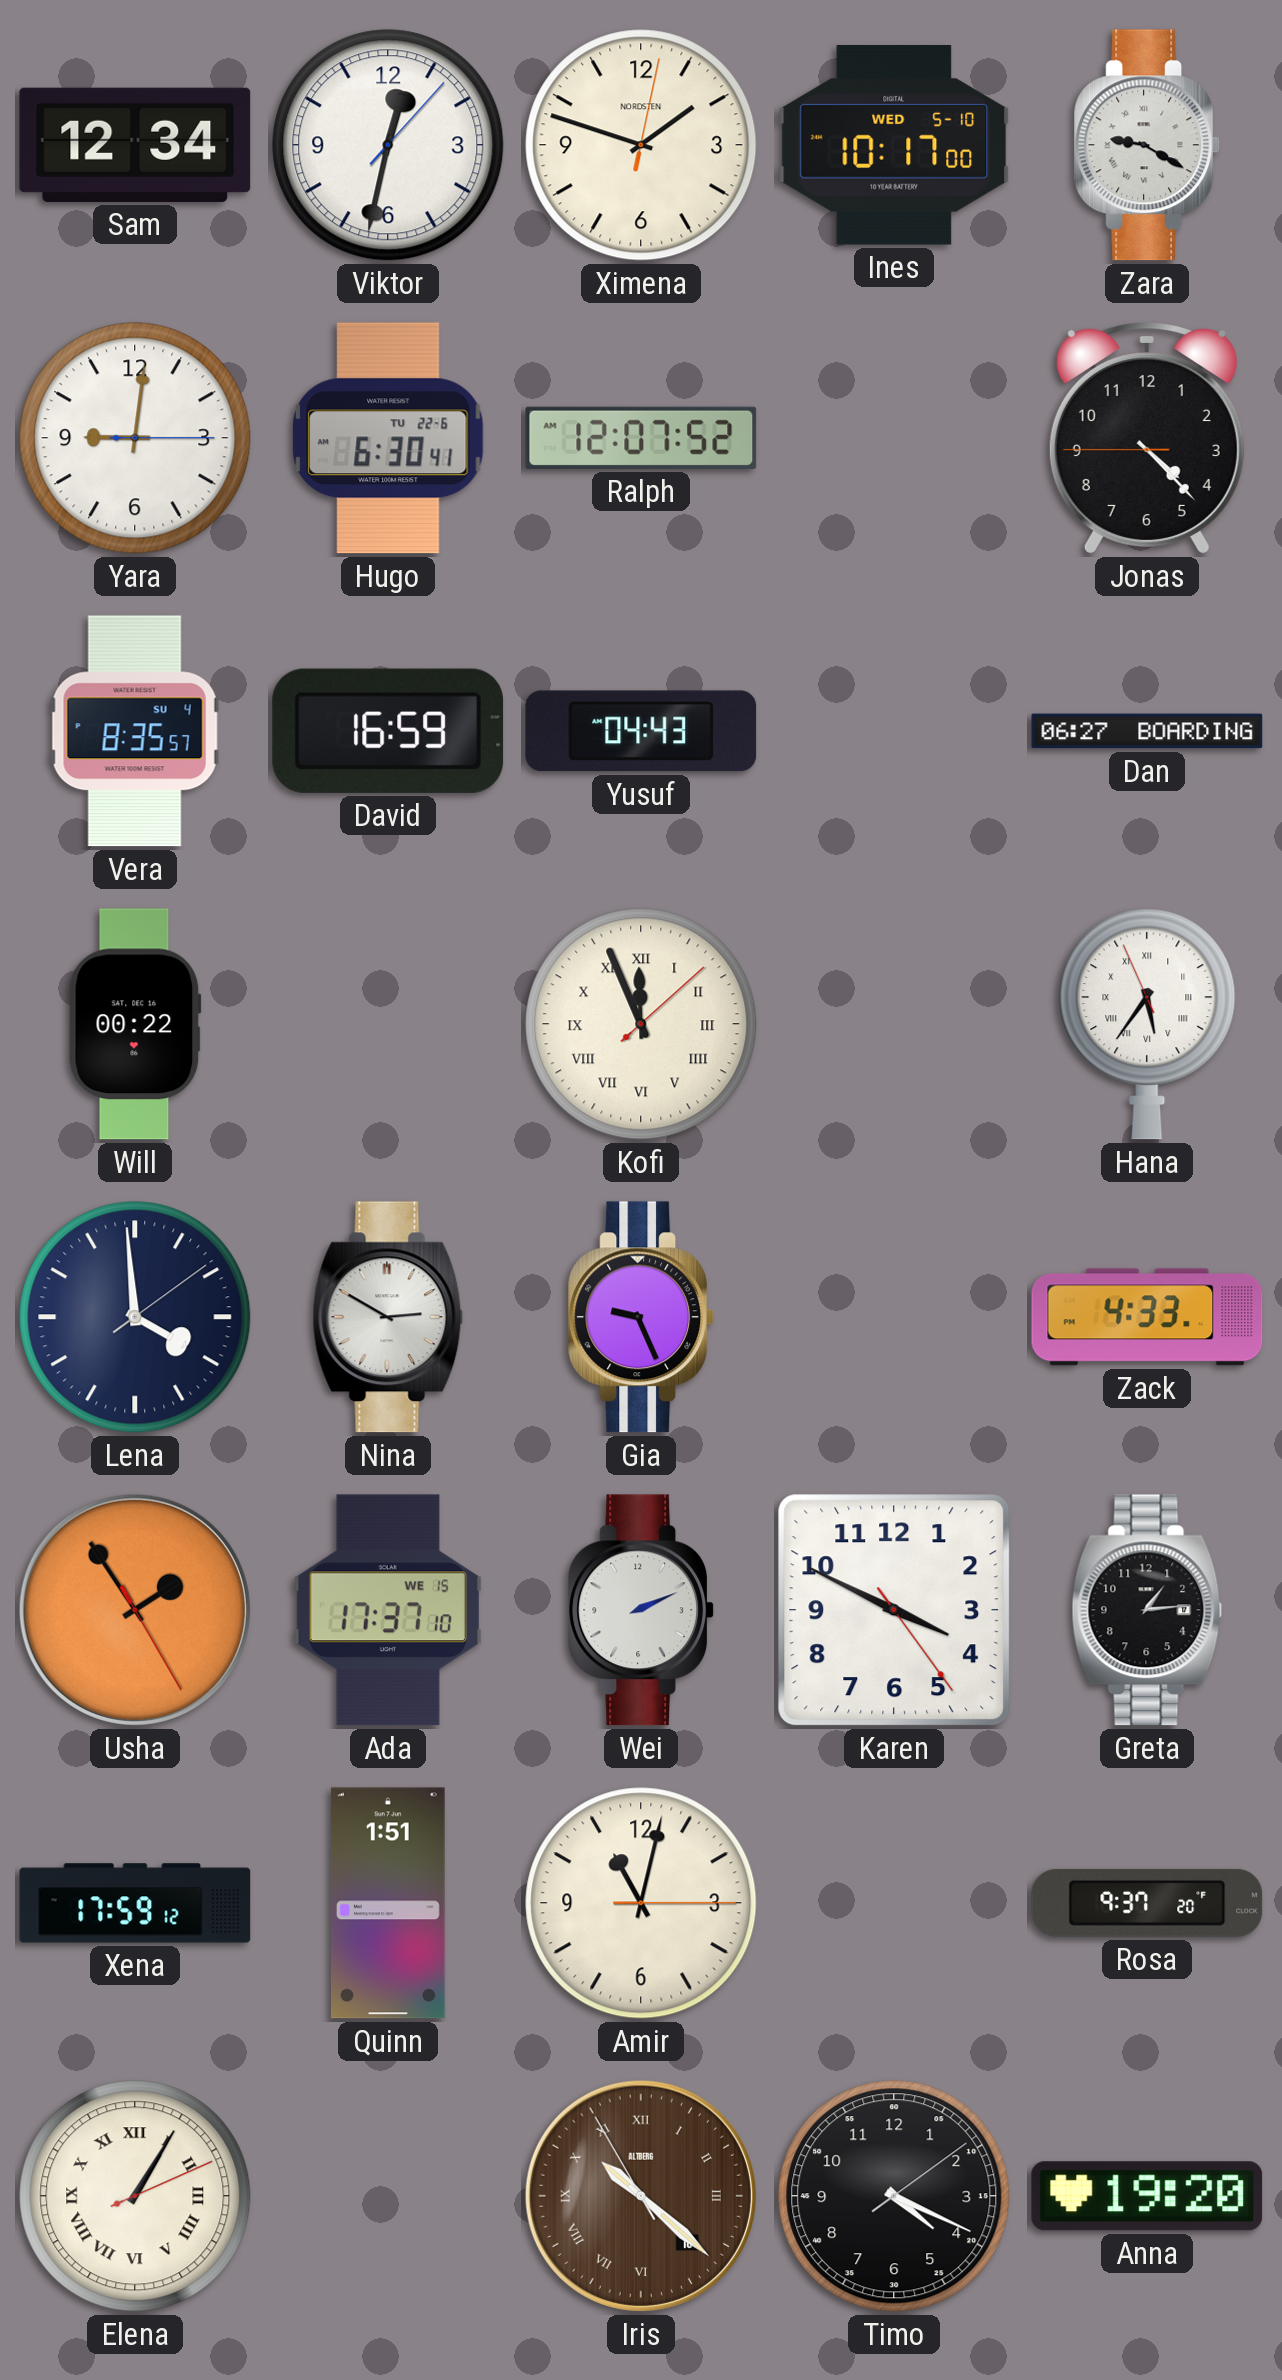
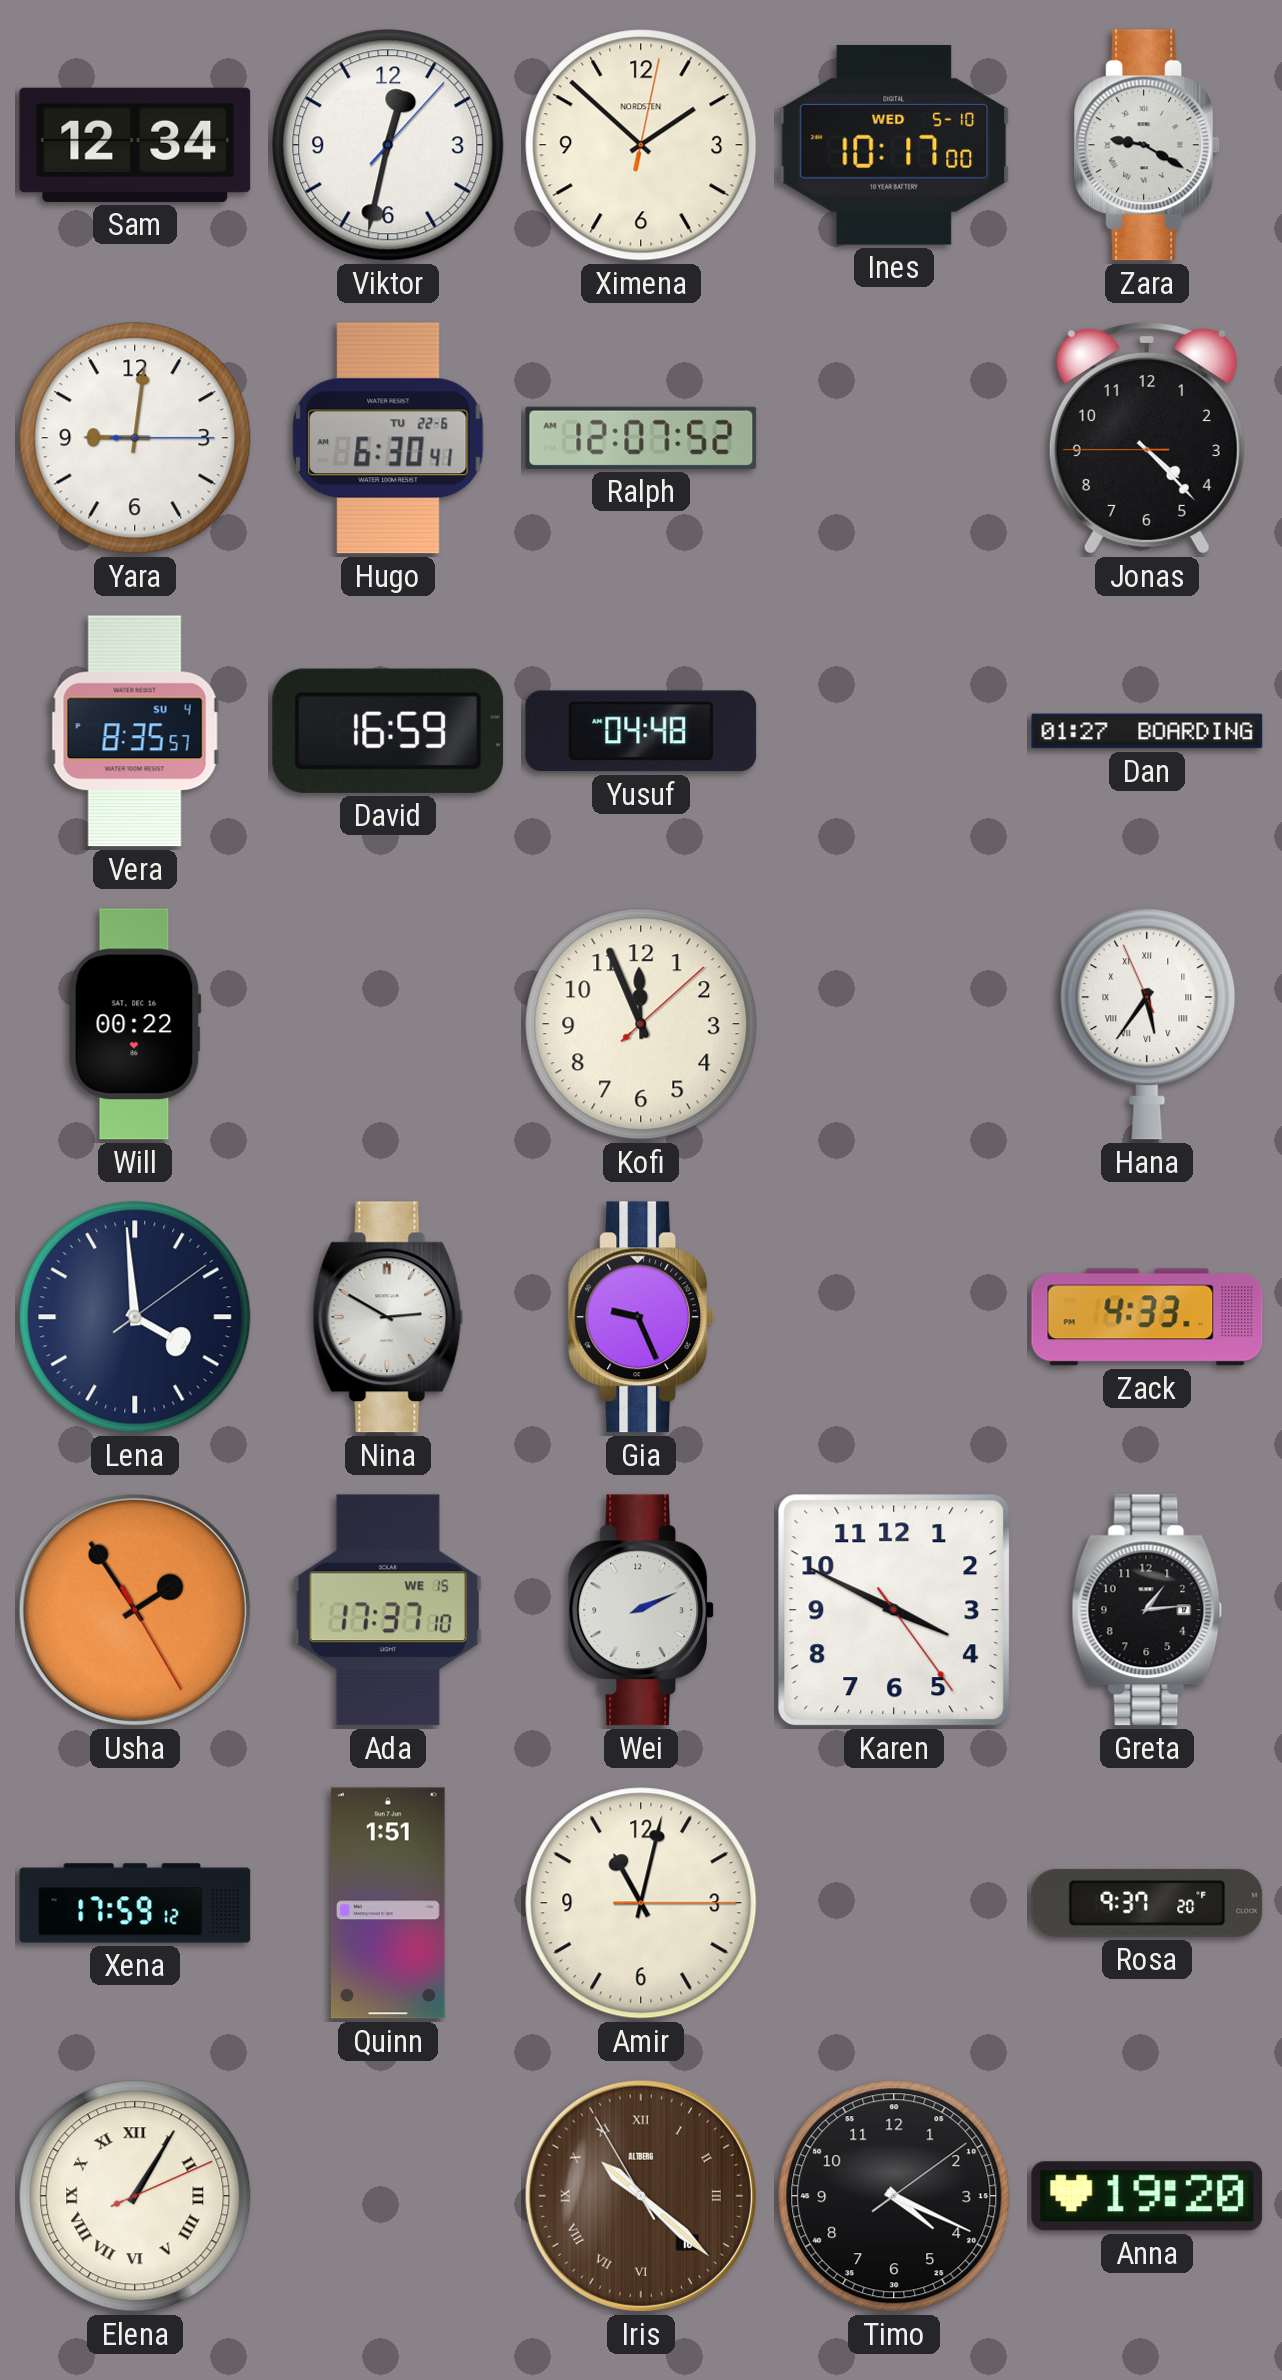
Ximena: 1:48 -> 1:52
Yusuf: 04:43 -> 04:48
Dan: 06:27 -> 01:27
Kofi numerals: Roman -> Arabic
